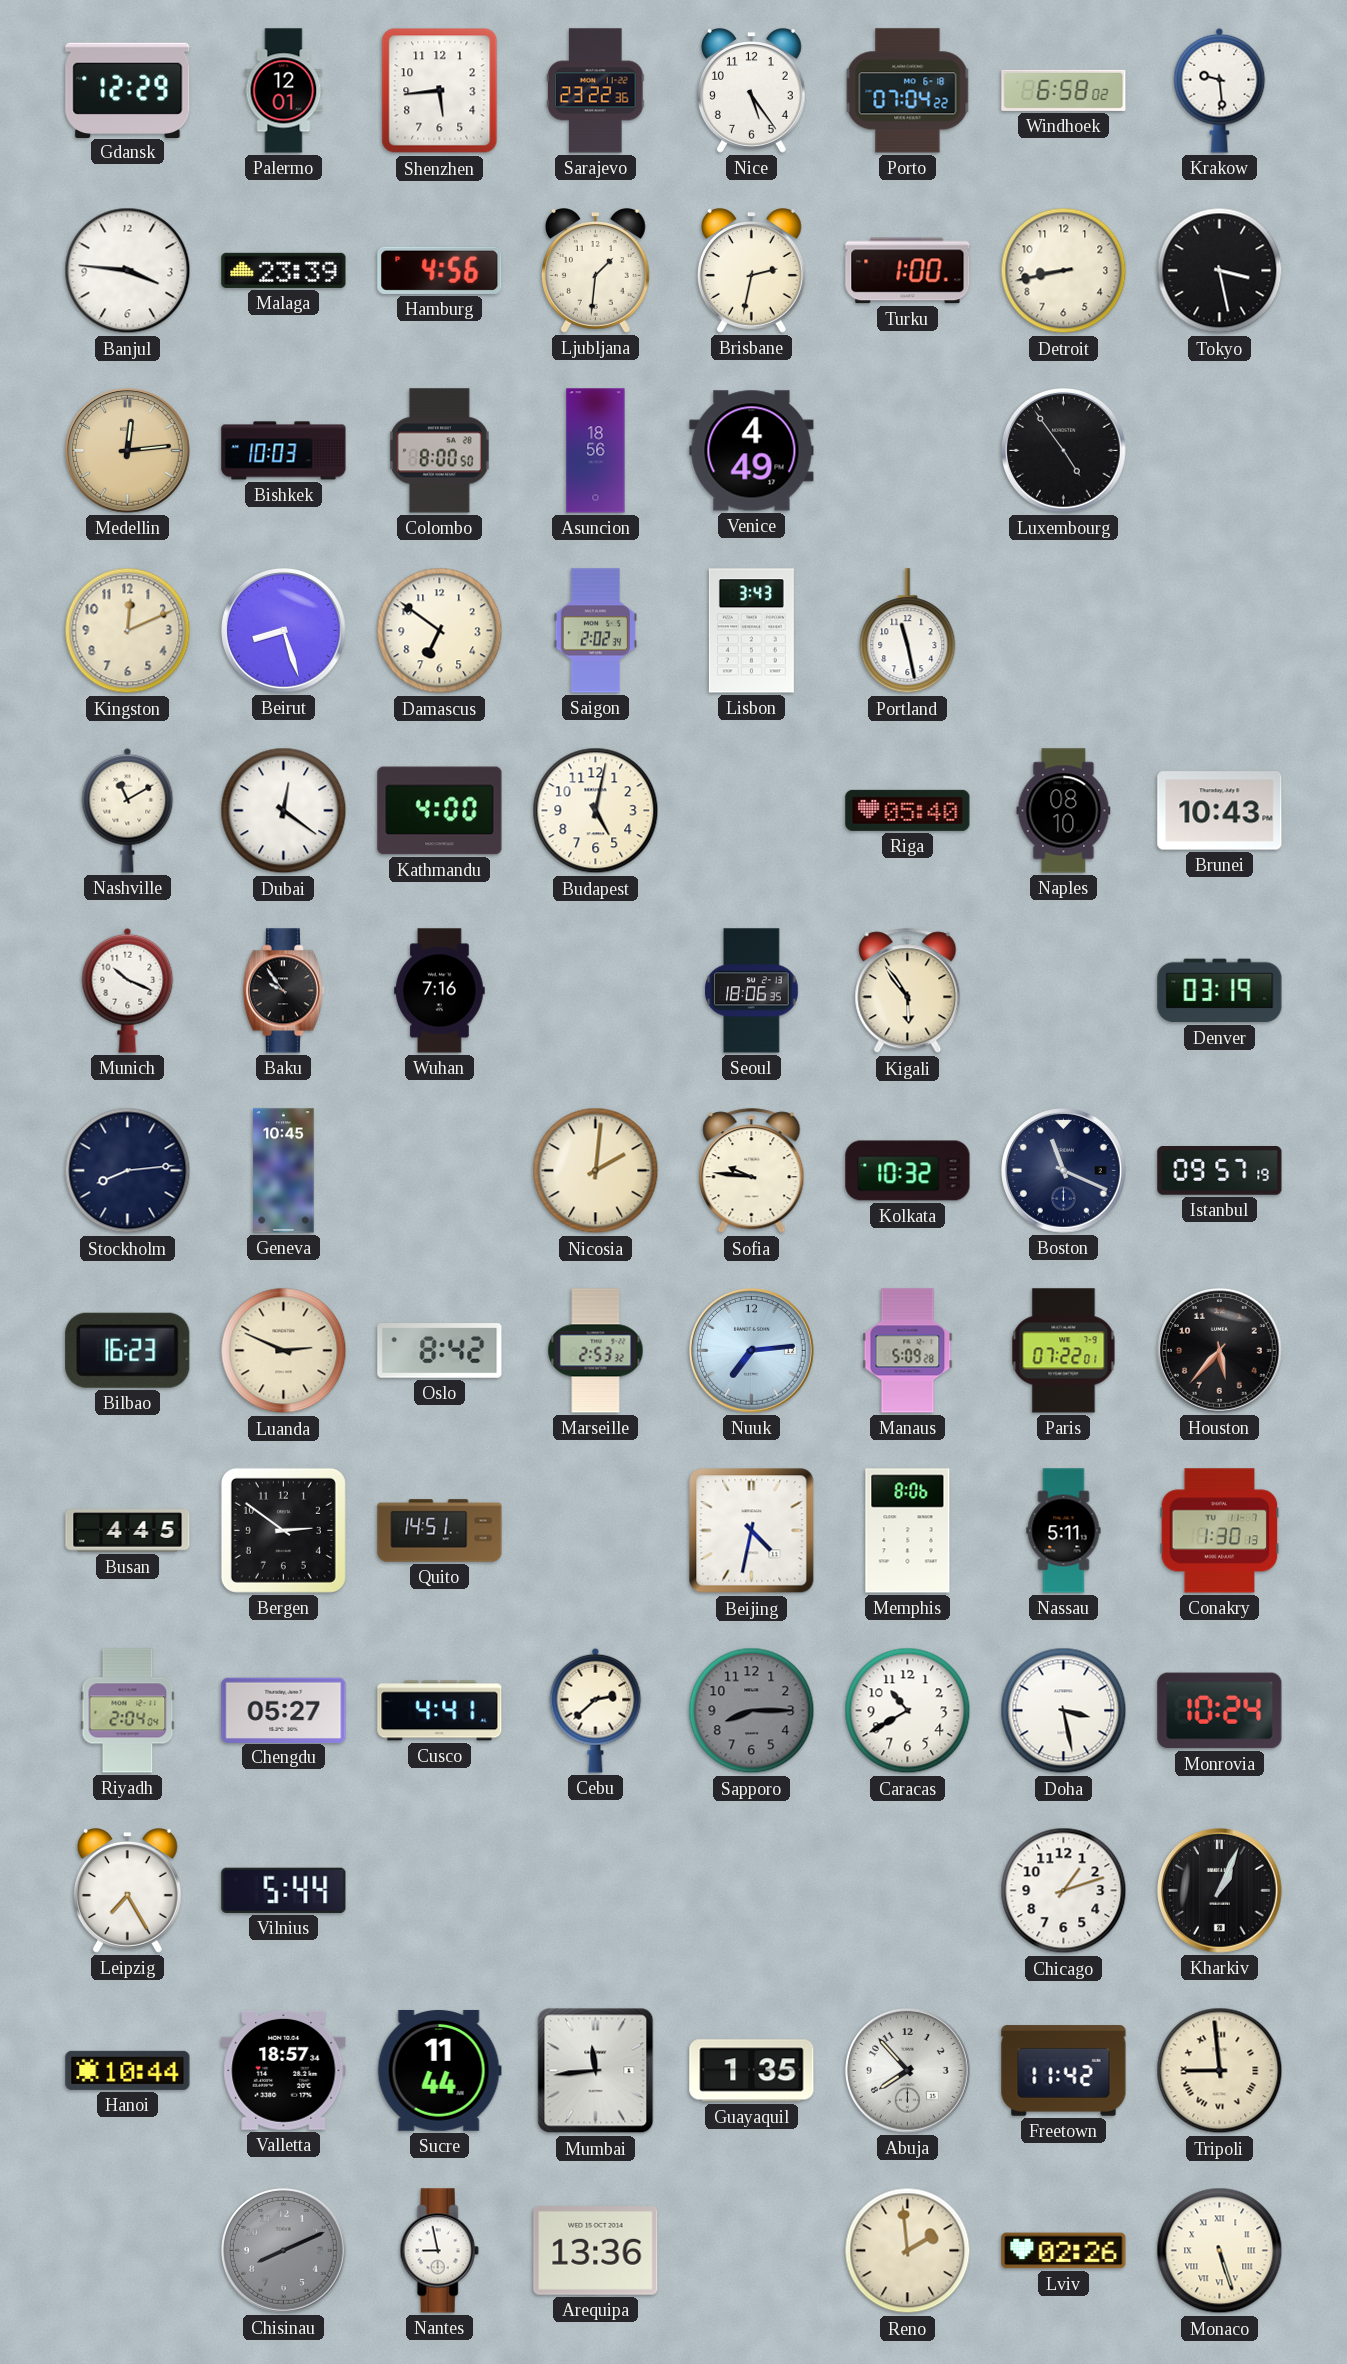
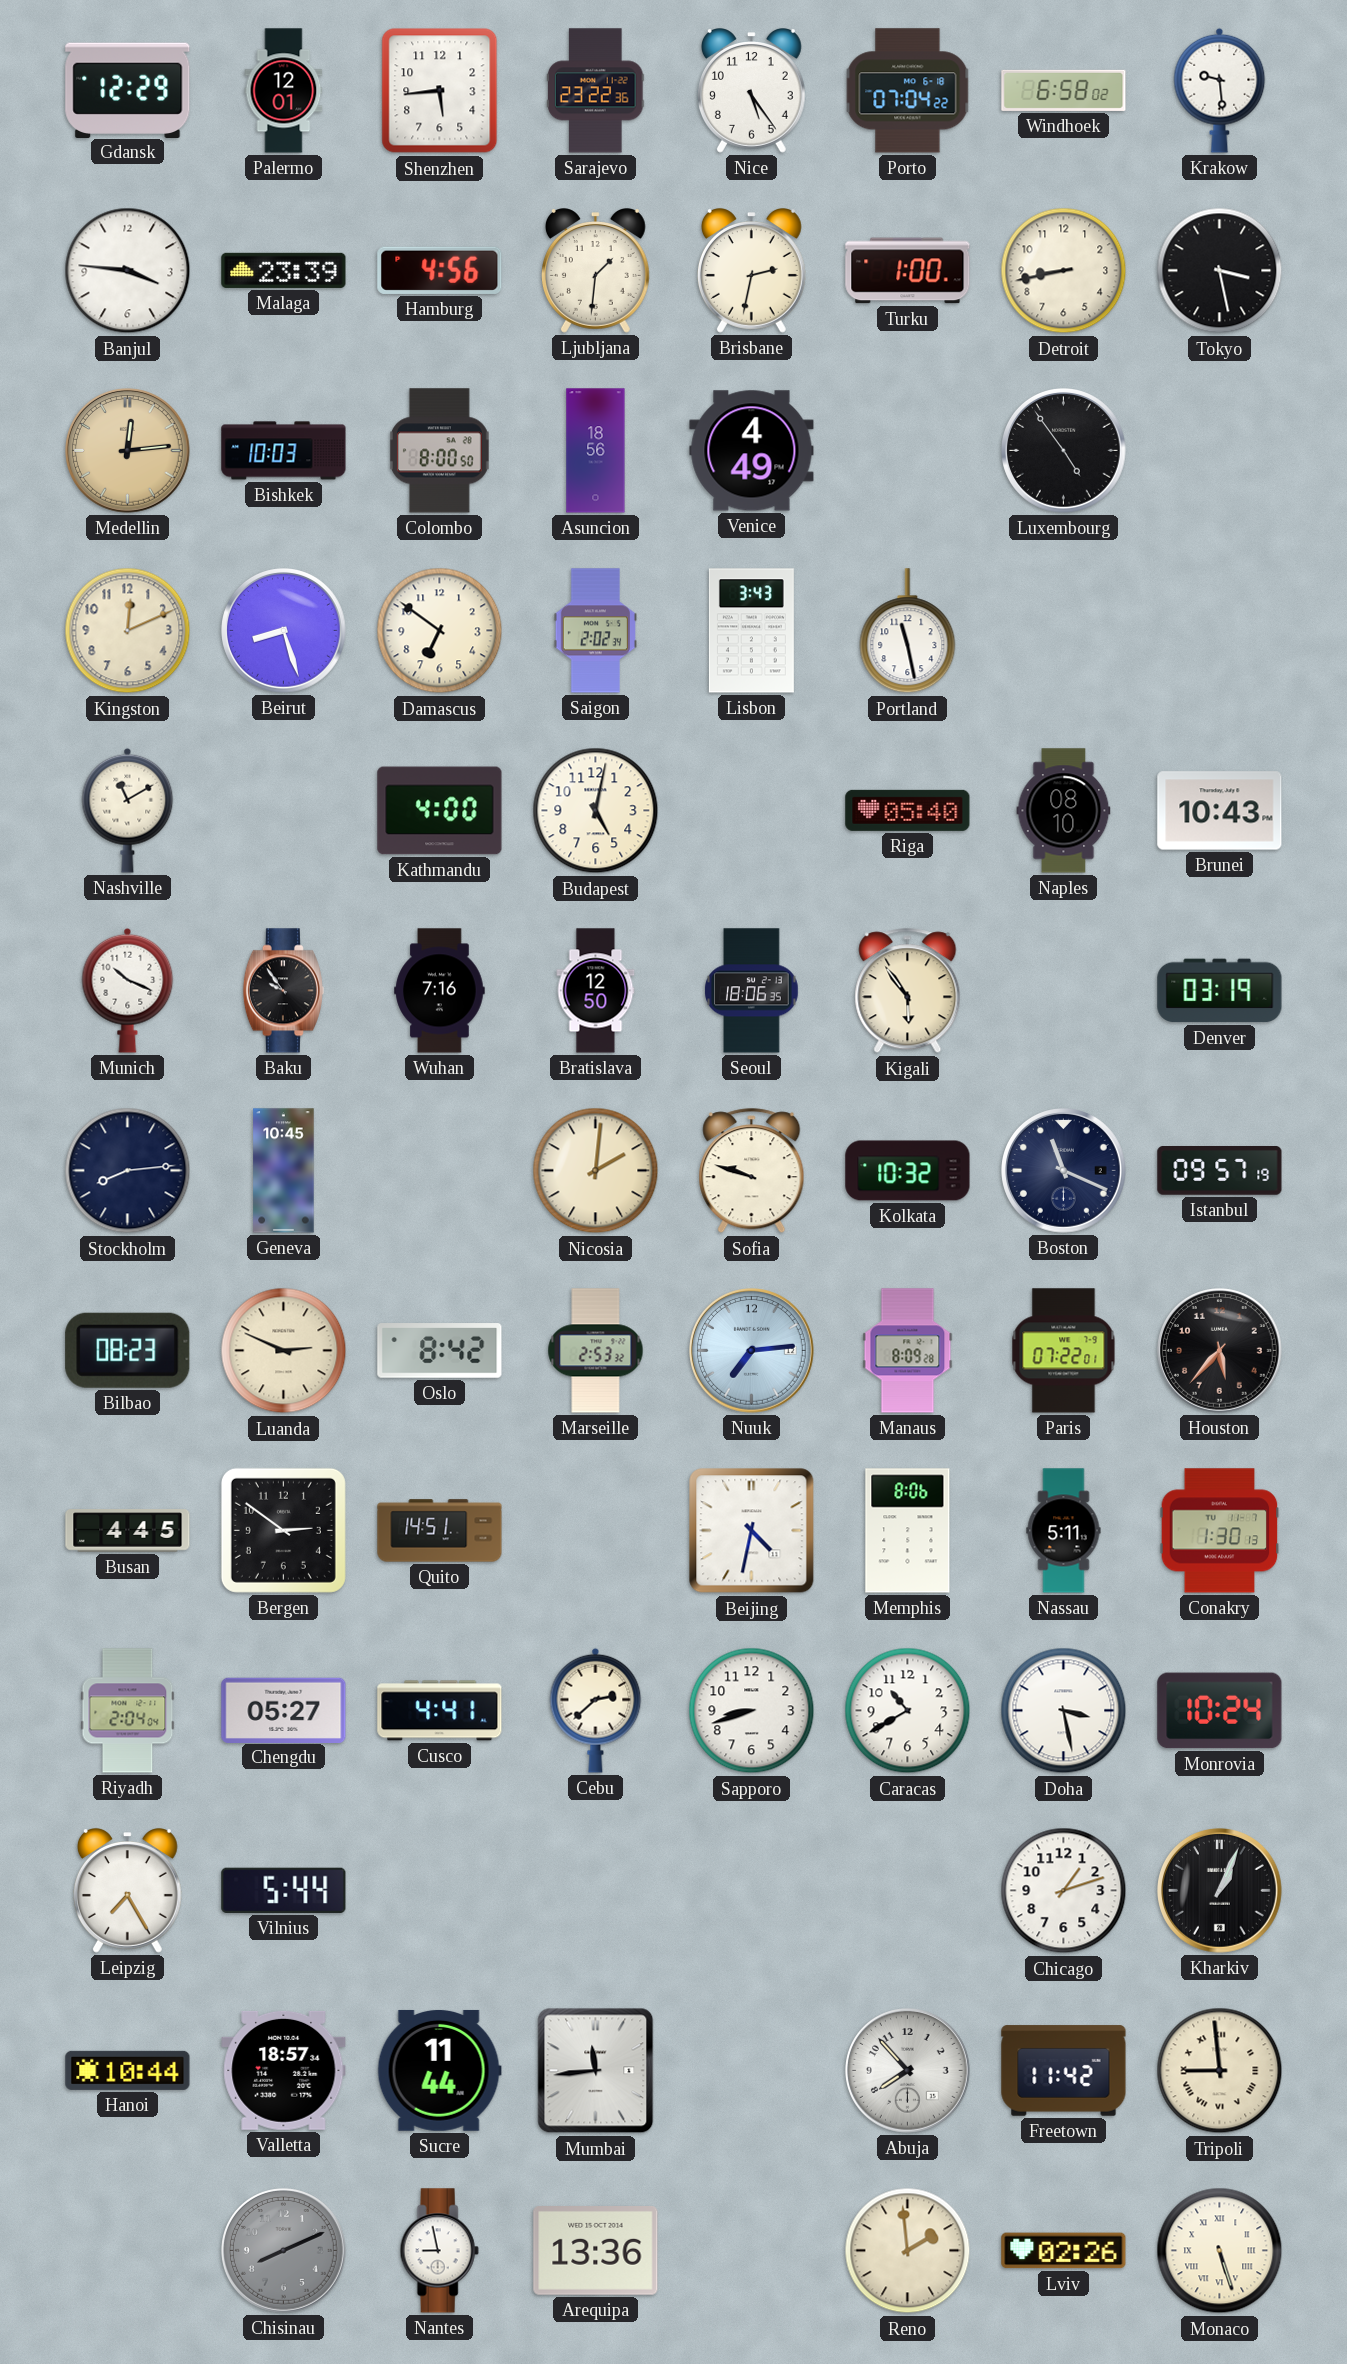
Dubai: 12:21 -> none
Bratislava: none -> 12:50
Sofia: 9:46 -> 9:48
Bilbao: 16:23 -> 08:23
Manaus: 5:09 -> 8:09
Sapporo: 8:15 -> 8:42
Sapporo dial: grey -> white
Guayaquil: 1:35 -> none
